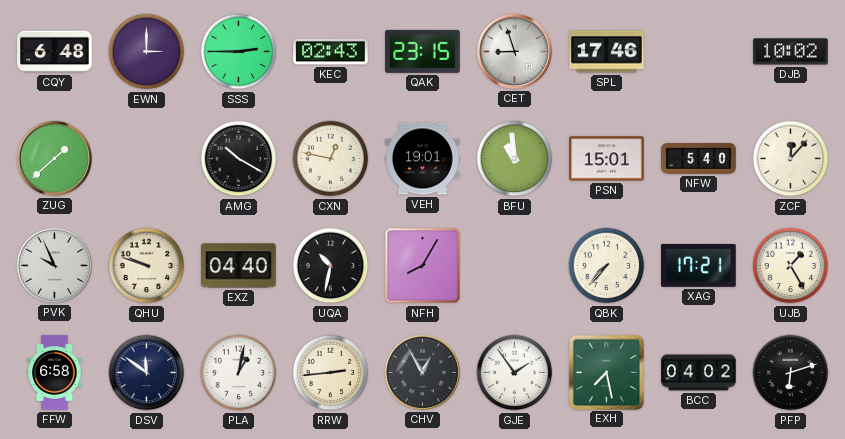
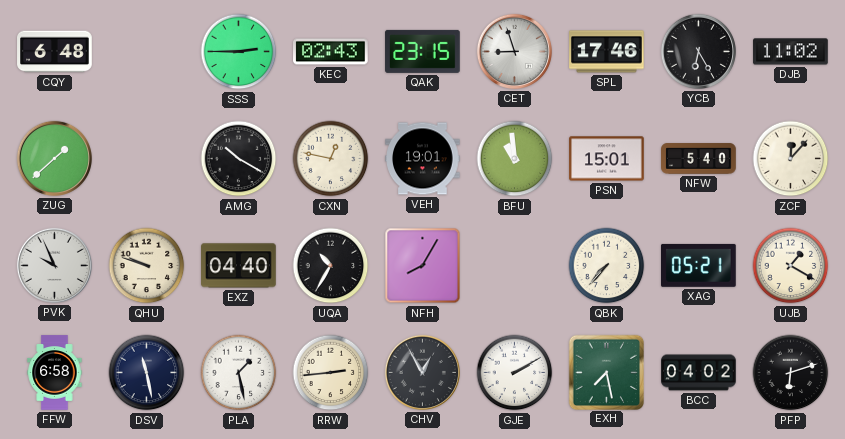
EWN: 3:00 -> none
YCB: none -> 6:25
DJB: 10:02 -> 11:02
UQA: 10:32 -> 10:35
XAG: 17:21 -> 05:21
UJB: 1:25 -> 1:20
DSV: 11:51 -> 11:28
PLA: 1:02 -> 1:28
GJE: 1:54 -> 2:10
